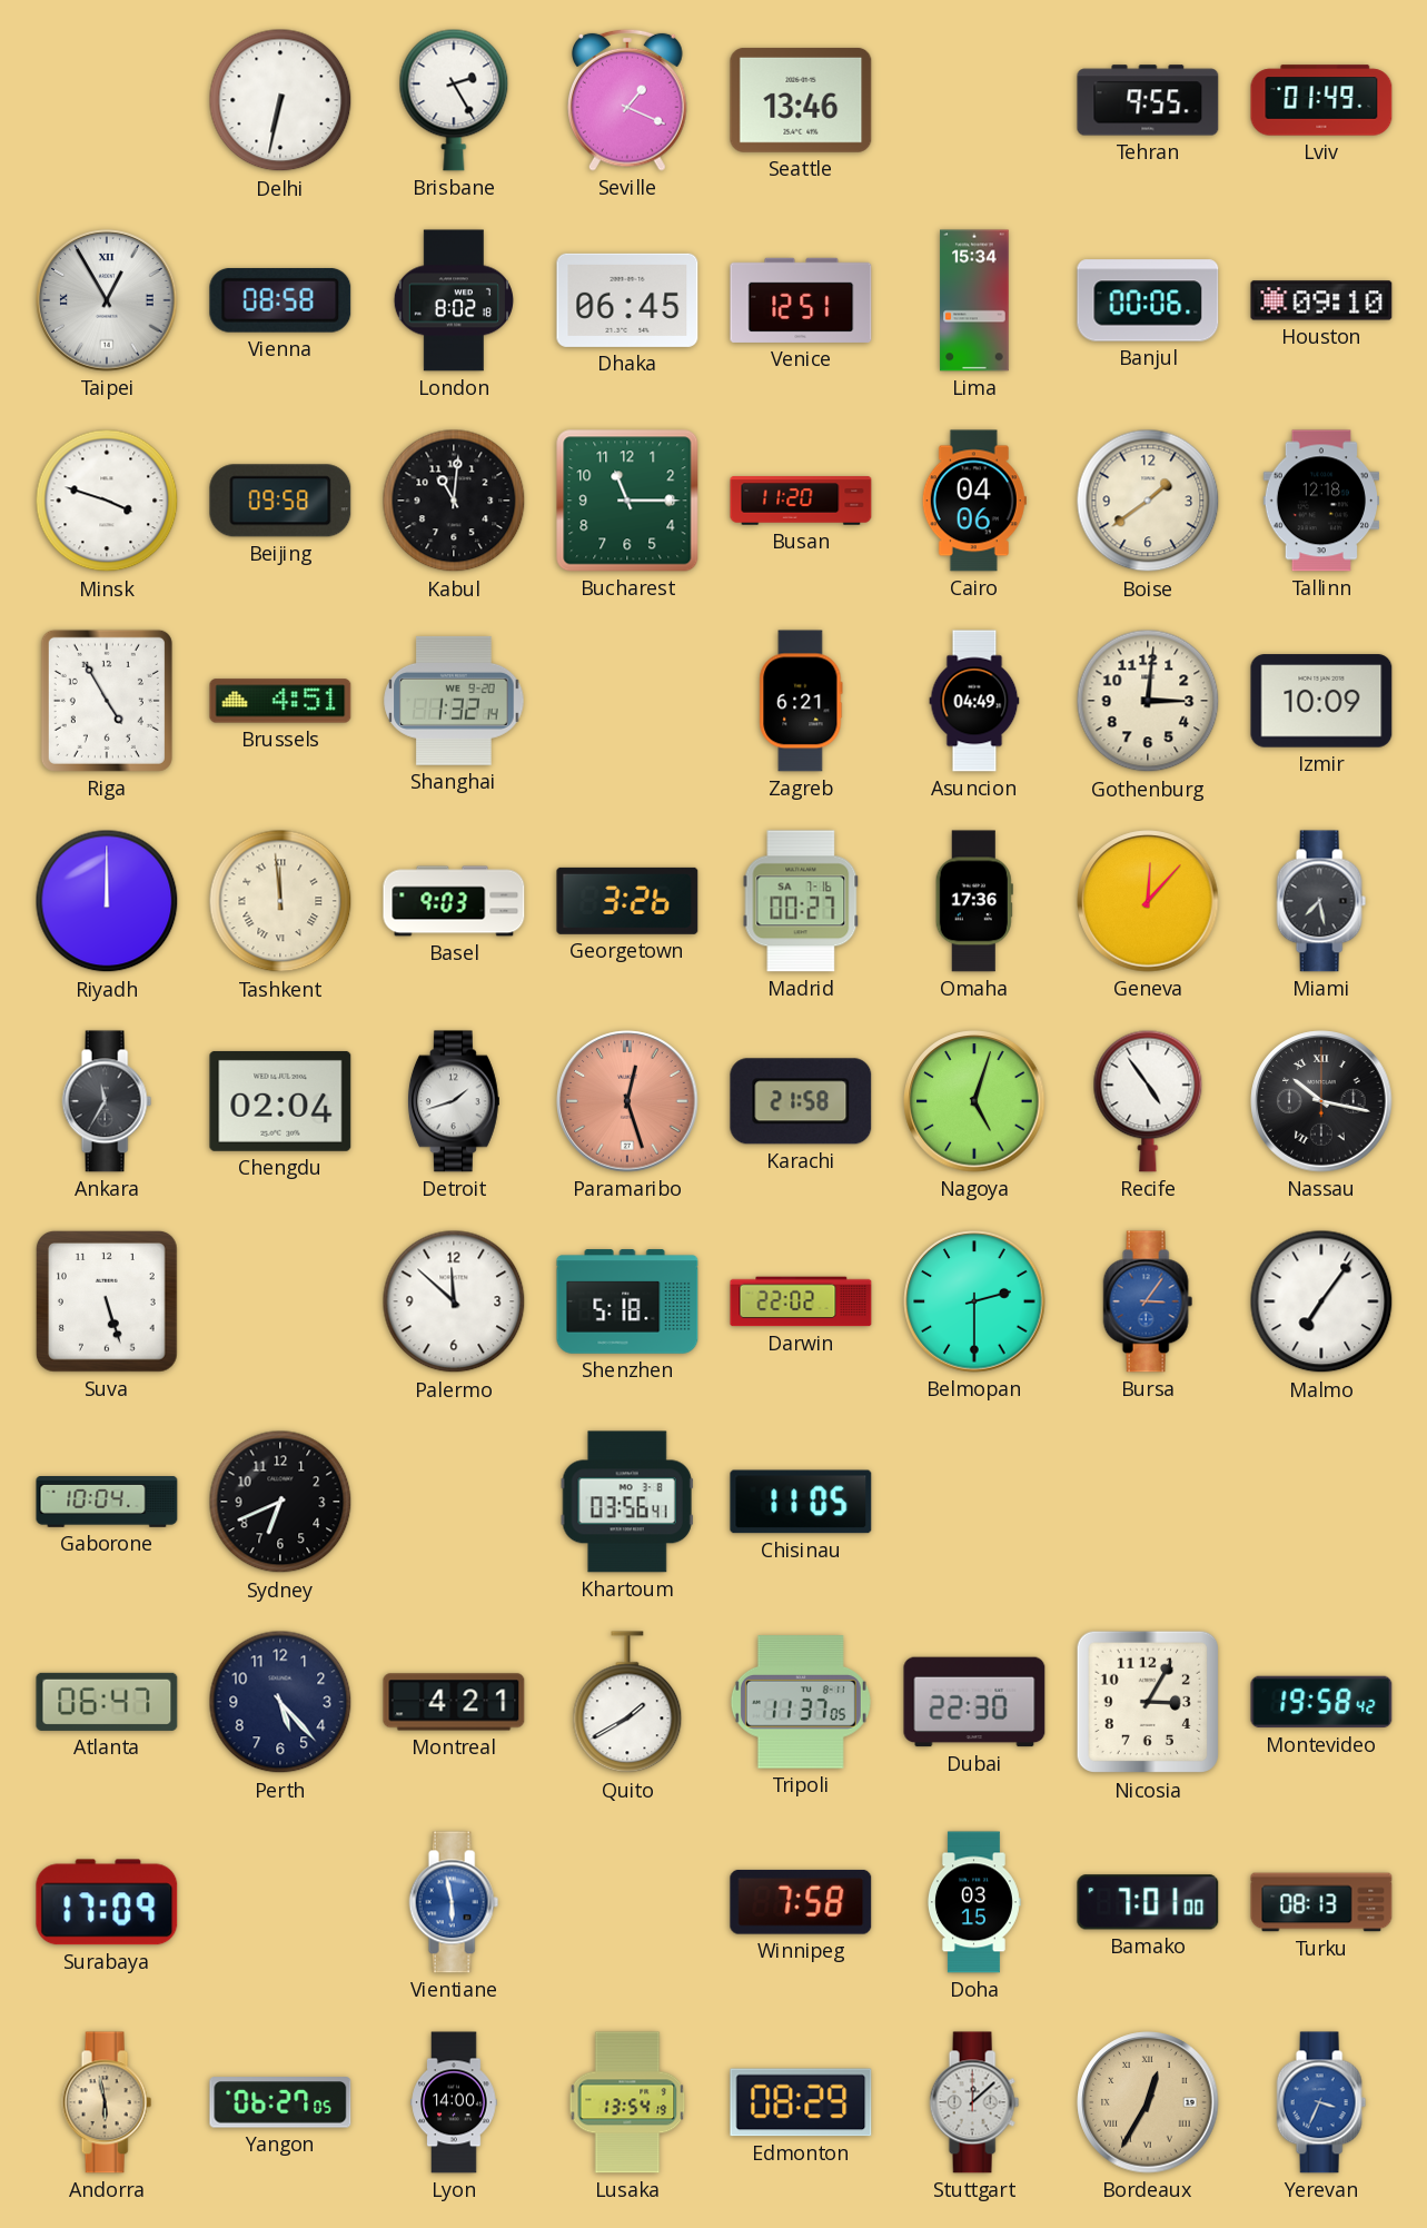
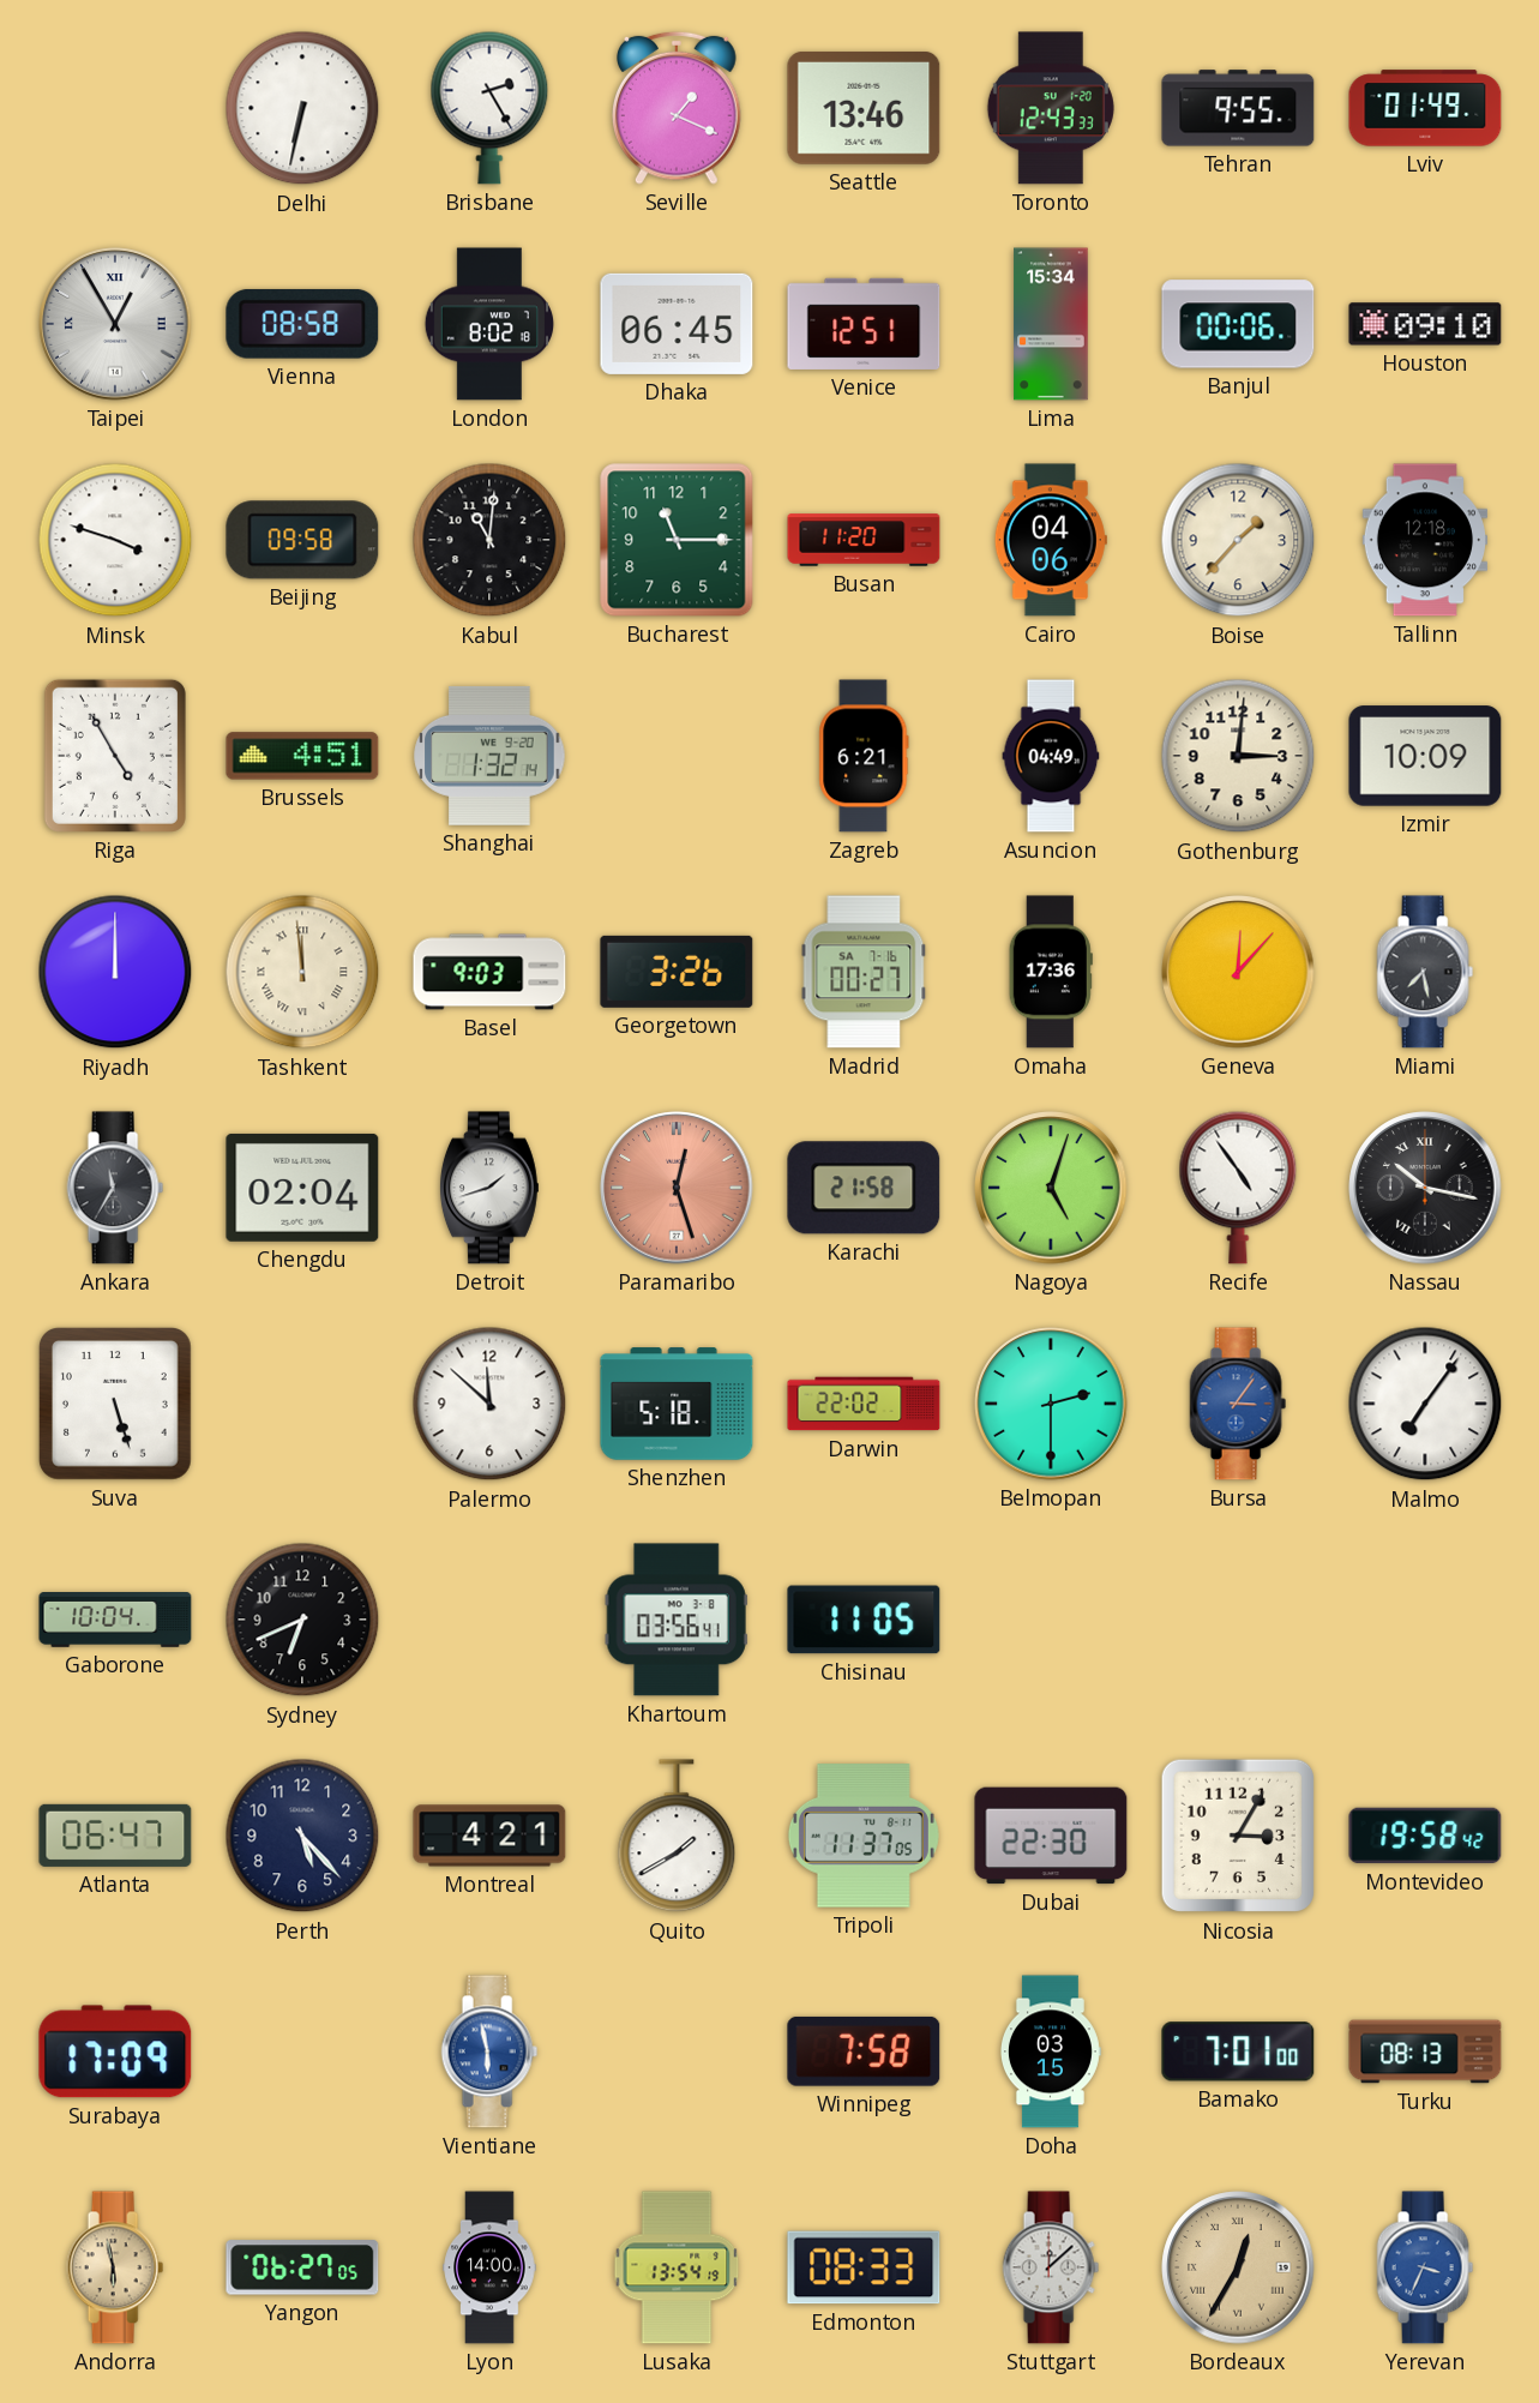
Toronto: none -> 12:43
Boise: 1:39 -> 1:37
Edmonton: 08:29 -> 08:33
